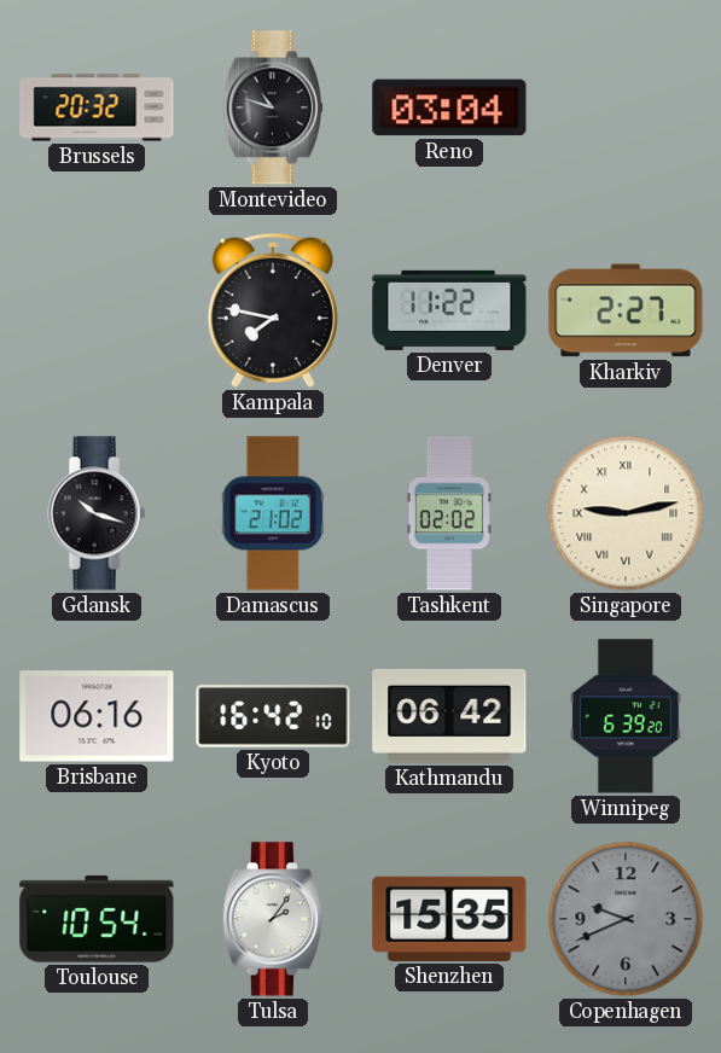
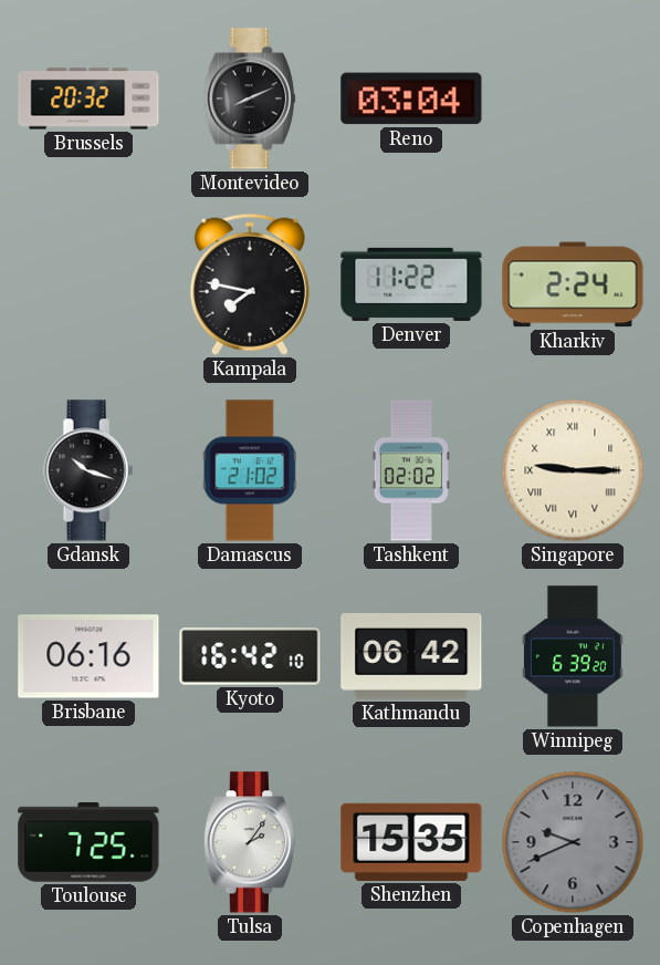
Montevideo: 10:48 -> 8:11
Kharkiv: 2:27 -> 2:24
Singapore: 9:13 -> 9:15
Toulouse: 10:54 -> 7:25
